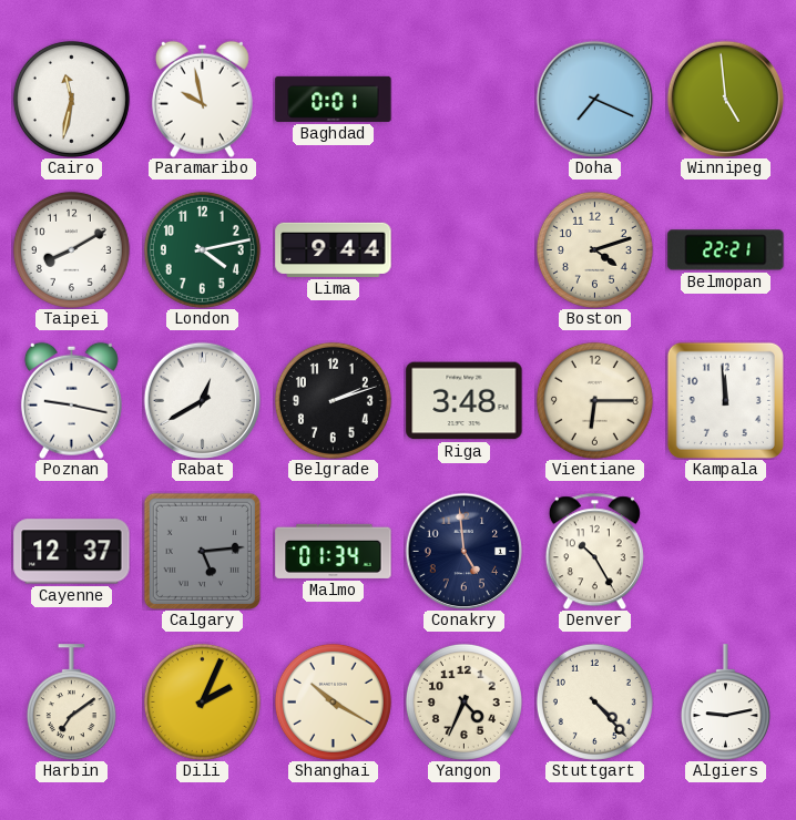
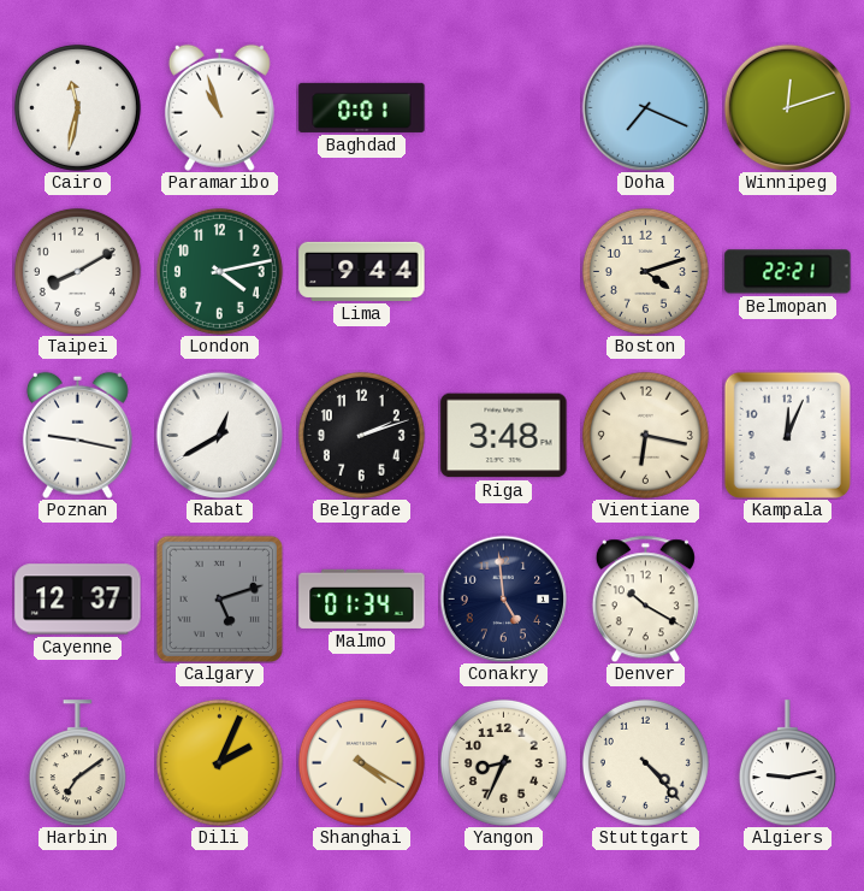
Paramaribo: 9:58 -> 10:57
Winnipeg: 4:59 -> 12:12
Vientiane: 6:15 -> 6:17
Kampala: 11:59 -> 12:04
Calgary: 5:14 -> 5:12
Denver: 10:25 -> 10:20
Shanghai: 10:20 -> 4:20
Yangon: 4:34 -> 8:34
